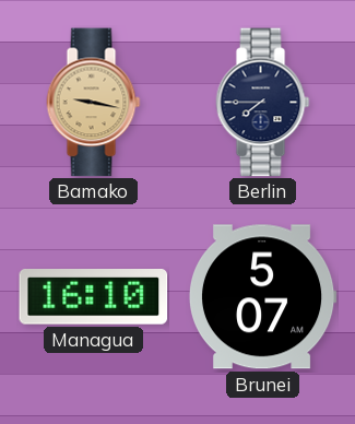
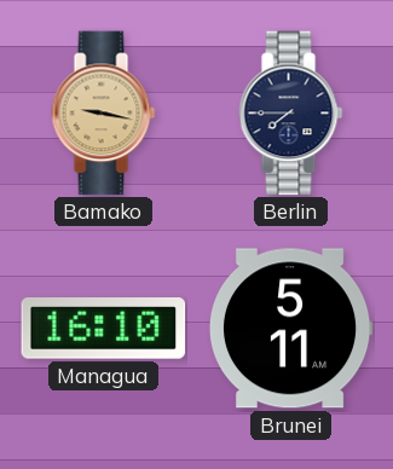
Brunei: 5:07 -> 5:11
